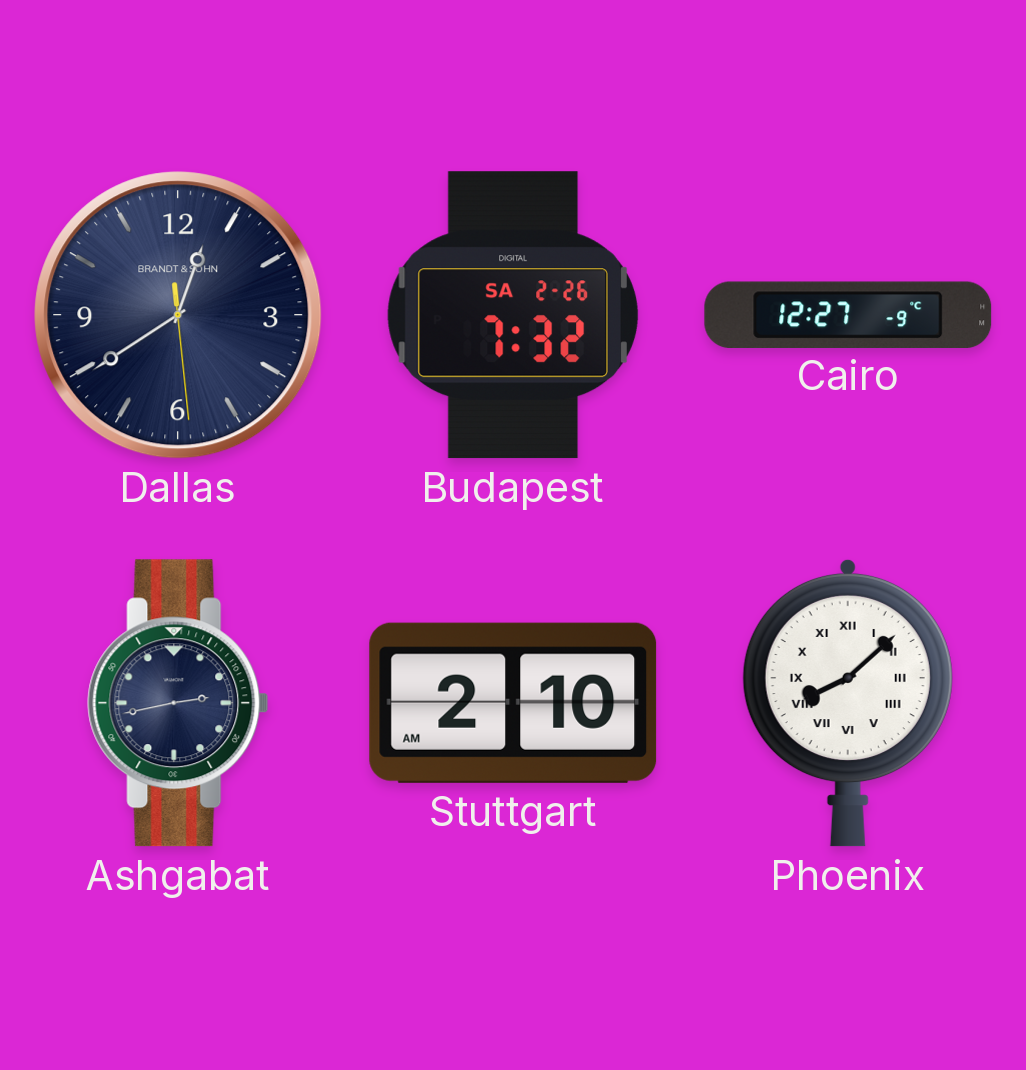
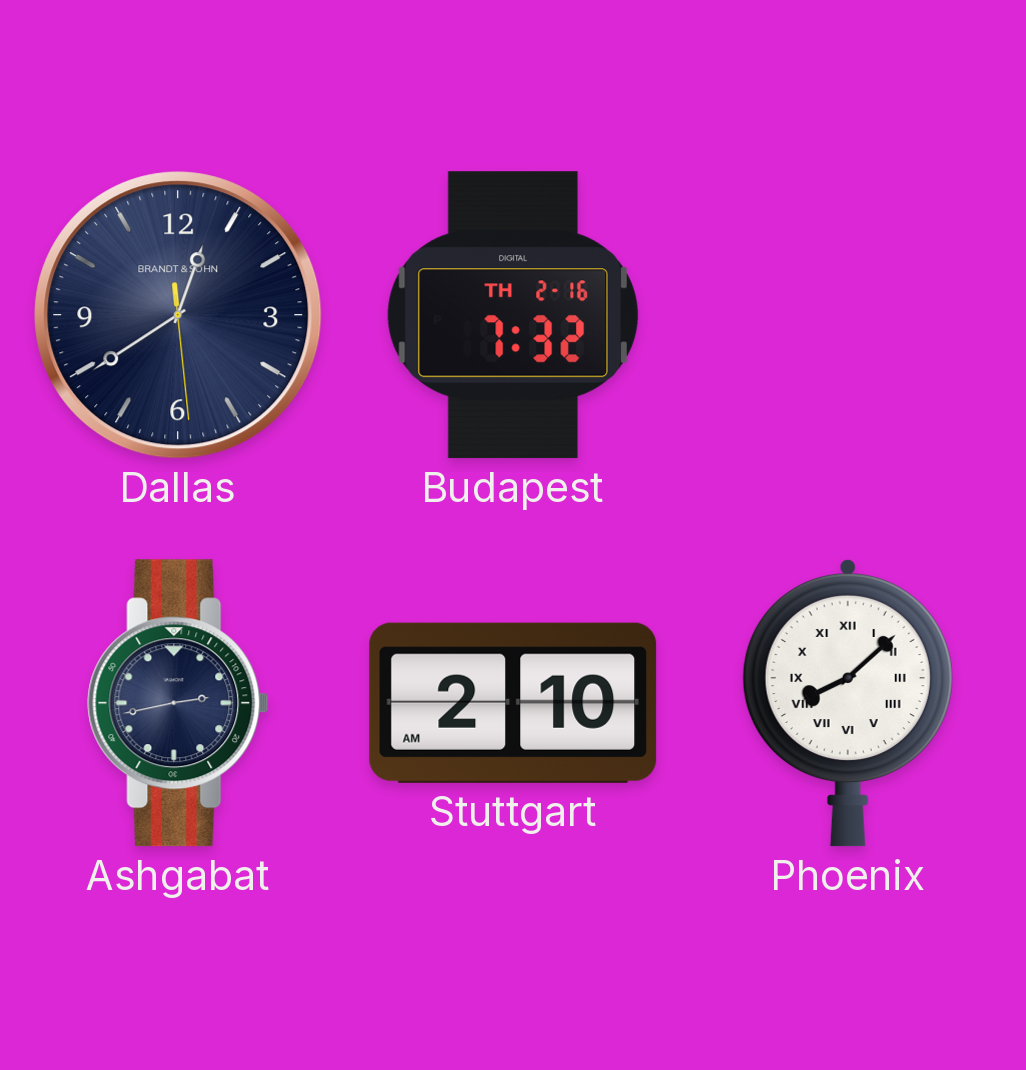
Budapest date: SA 2-26 -> TH 2-16
Cairo: 12:27 -> none
